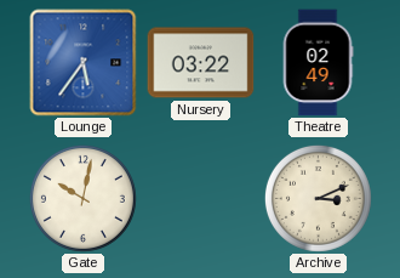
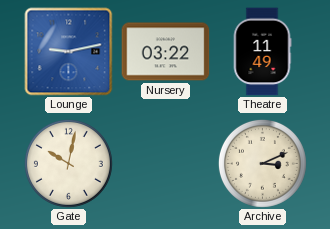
Lounge: 5:36 -> 9:13
Theatre: 02:49 -> 11:49
